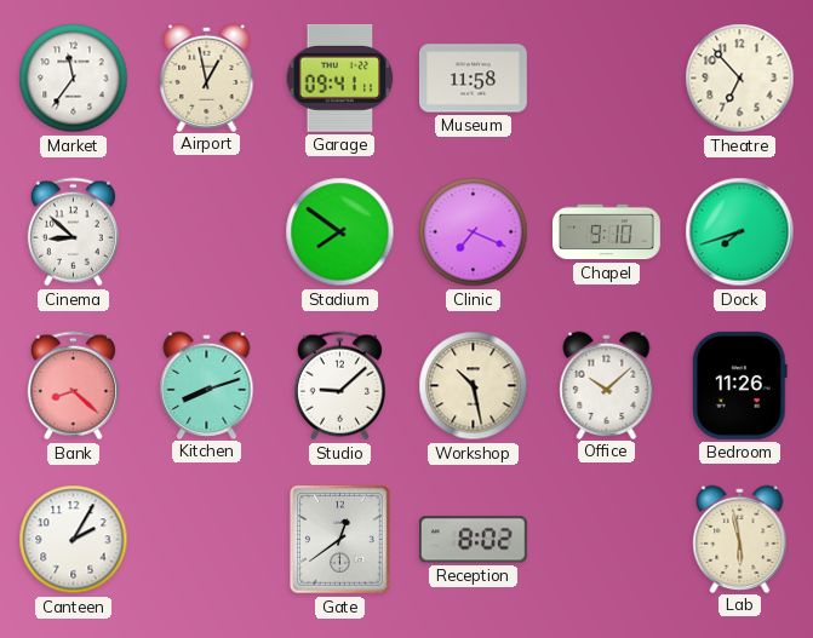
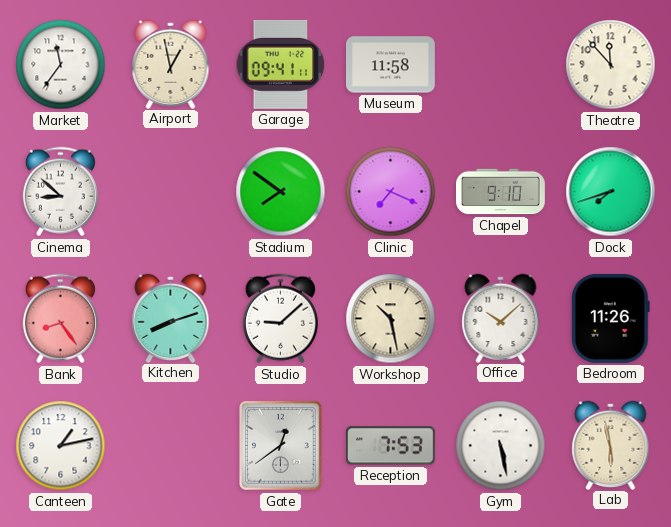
Theatre: 6:53 -> 11:53
Bank: 8:22 -> 8:24
Canteen: 2:05 -> 1:13
Reception: 8:02 -> 7:53
Gym: none -> 5:28
